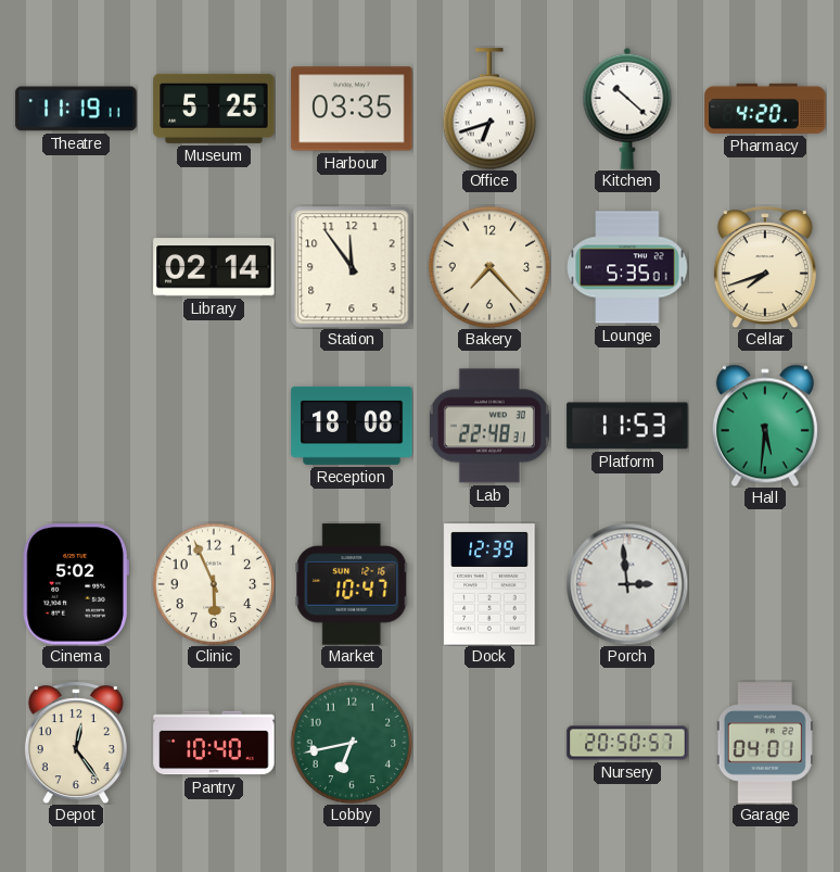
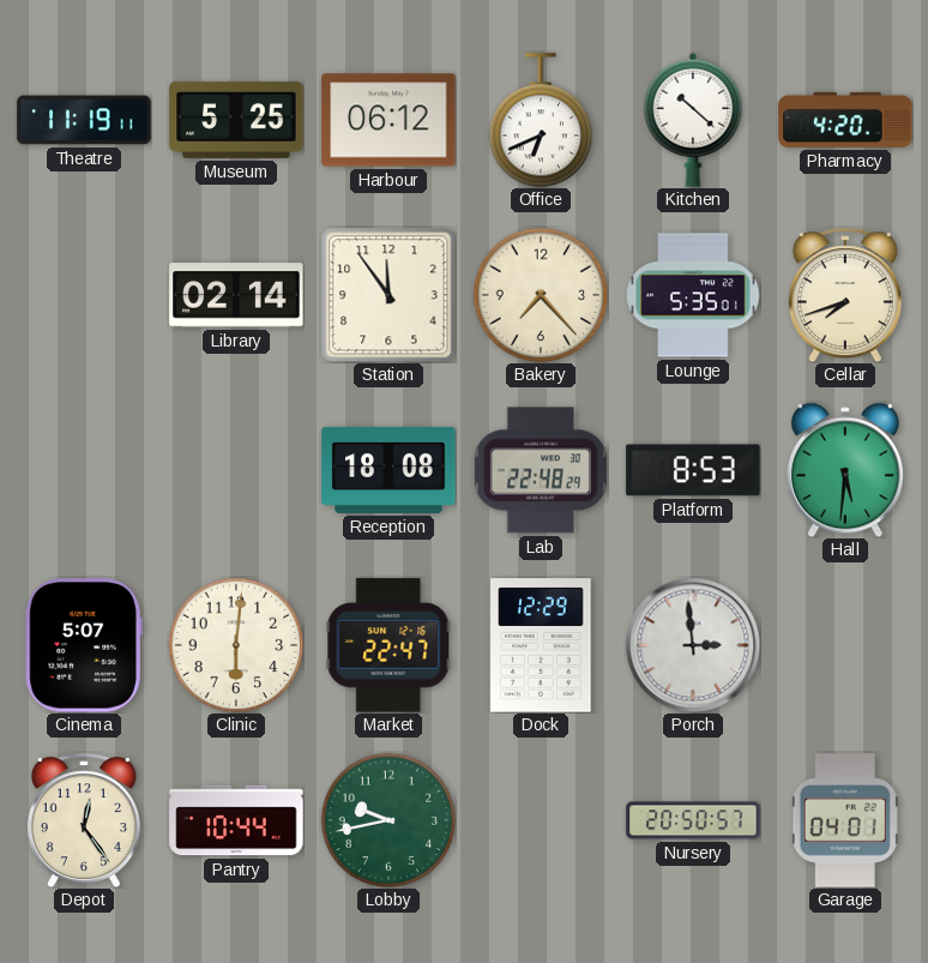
Harbour: 03:35 -> 06:12
Office: 6:42 -> 6:41
Lab: 22:48:31 -> 22:48:29
Platform: 11:53 -> 8:53
Cinema: 5:02 -> 5:07
Clinic: 5:56 -> 6:01
Market: 10:47 -> 22:47
Dock: 12:39 -> 12:29
Pantry: 10:40 -> 10:44
Lobby: 6:43 -> 9:43
